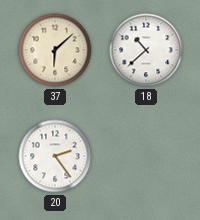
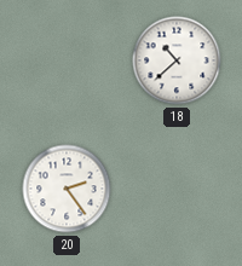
37: 6:08 -> none
